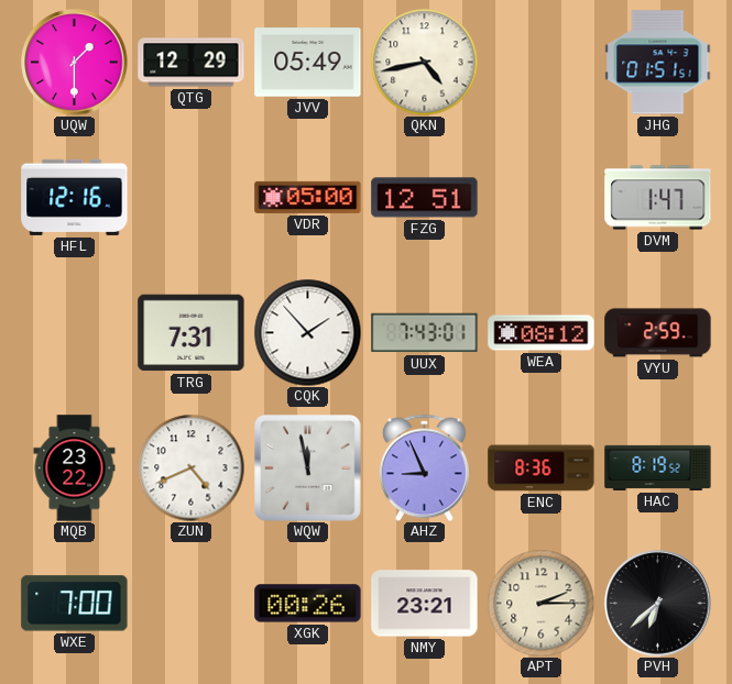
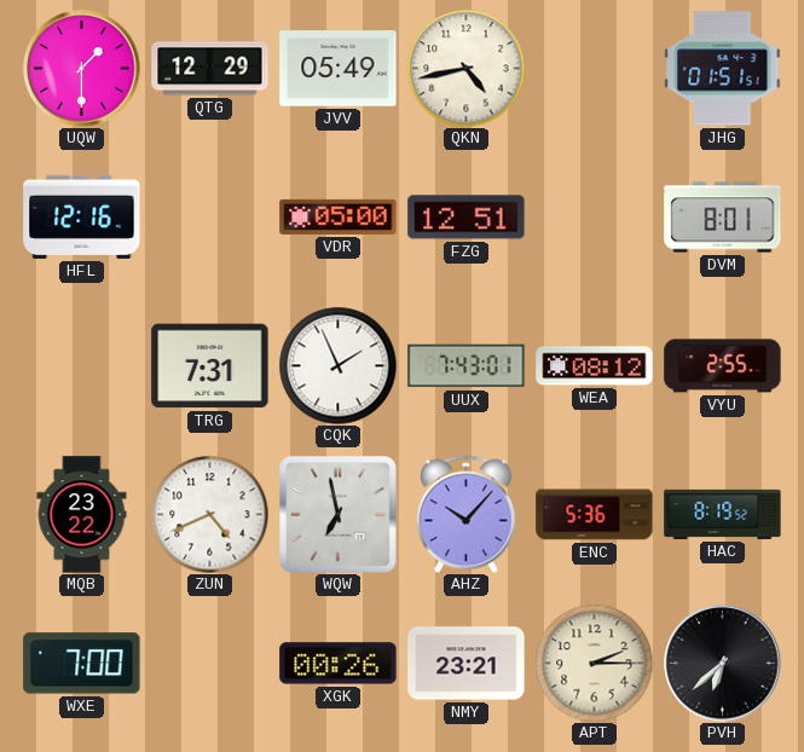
DVM: 1:47 -> 8:01
CQK: 1:53 -> 1:56
VYU: 2:59 -> 2:55
WQW: 11:58 -> 6:58
AHZ: 8:56 -> 10:07
ENC: 8:36 -> 5:36
